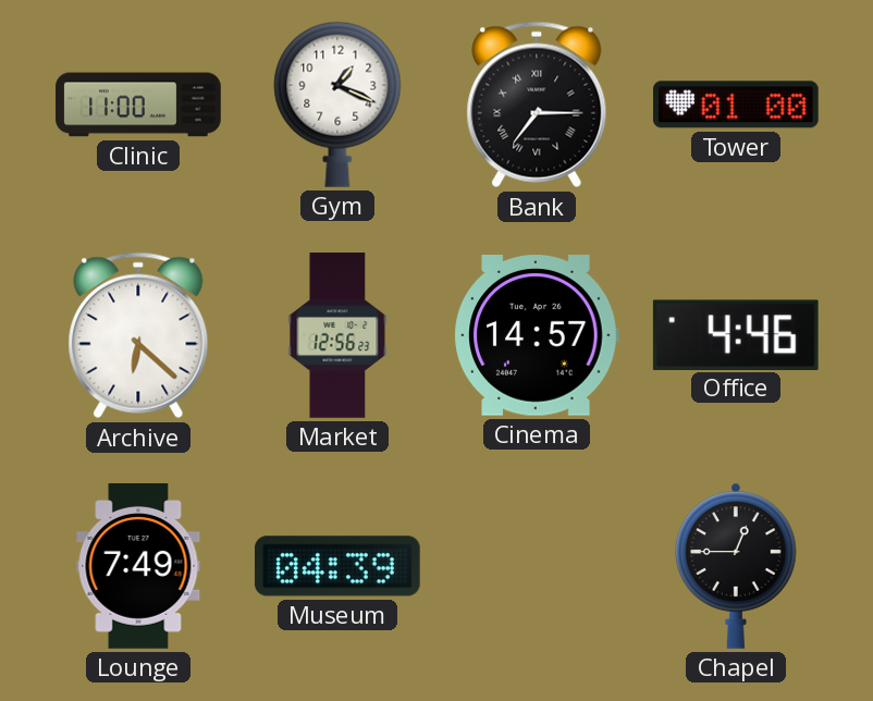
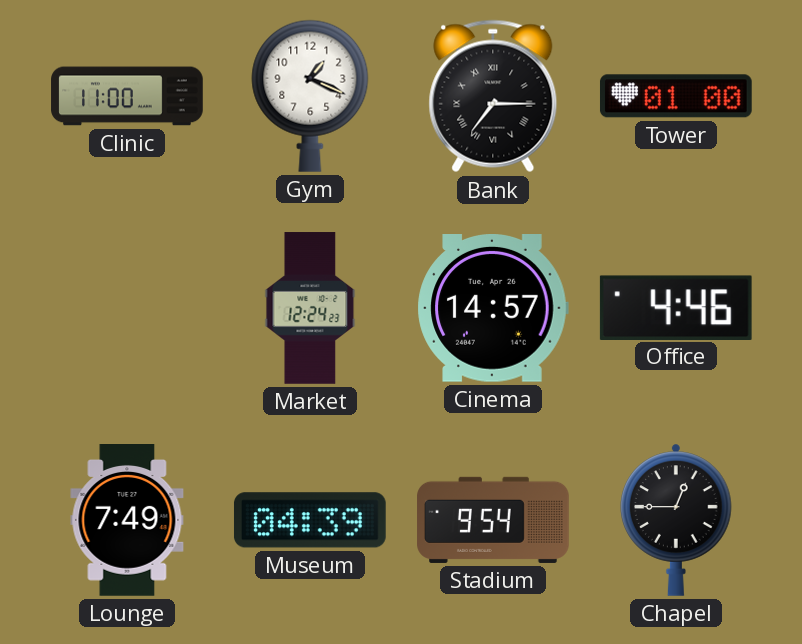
Archive: 6:22 -> none
Market: 12:56 -> 12:24
Stadium: none -> 9:54
